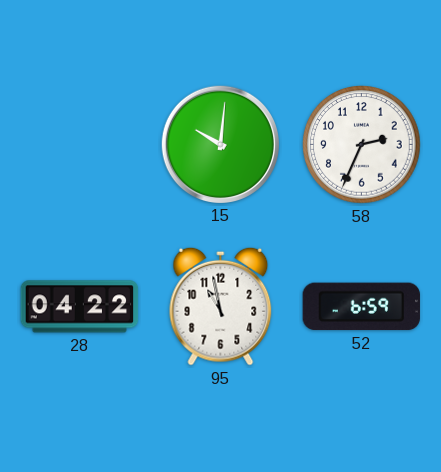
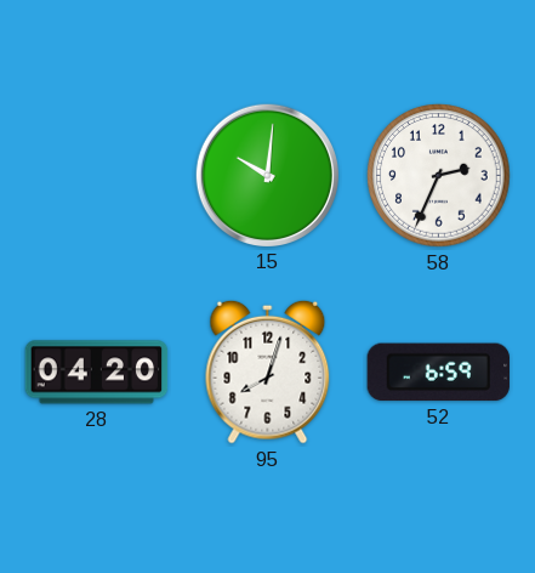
28: 04:22 -> 04:20
95: 10:58 -> 8:03
